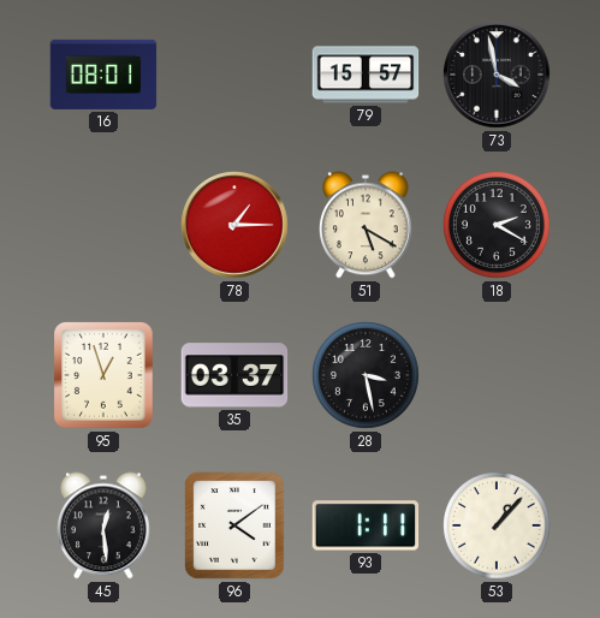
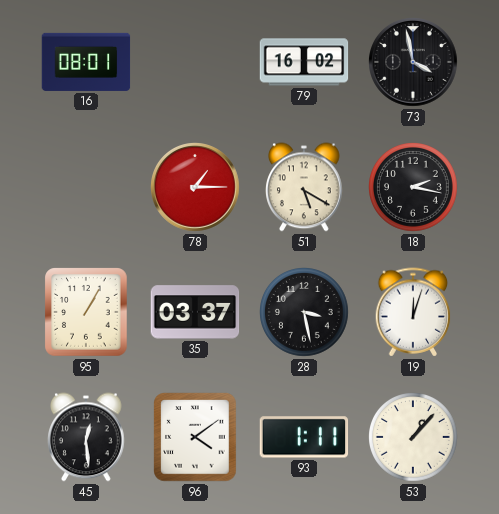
79: 15:57 -> 16:02
18: 2:20 -> 2:17
95: 12:57 -> 1:05
19: none -> 12:03
